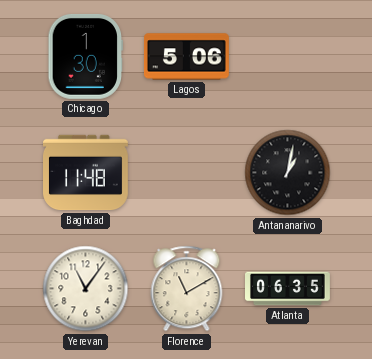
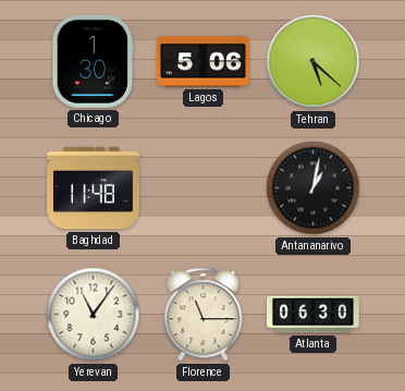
Tehran: none -> 5:22
Florence: 11:10 -> 11:15
Atlanta: 06:35 -> 06:30
